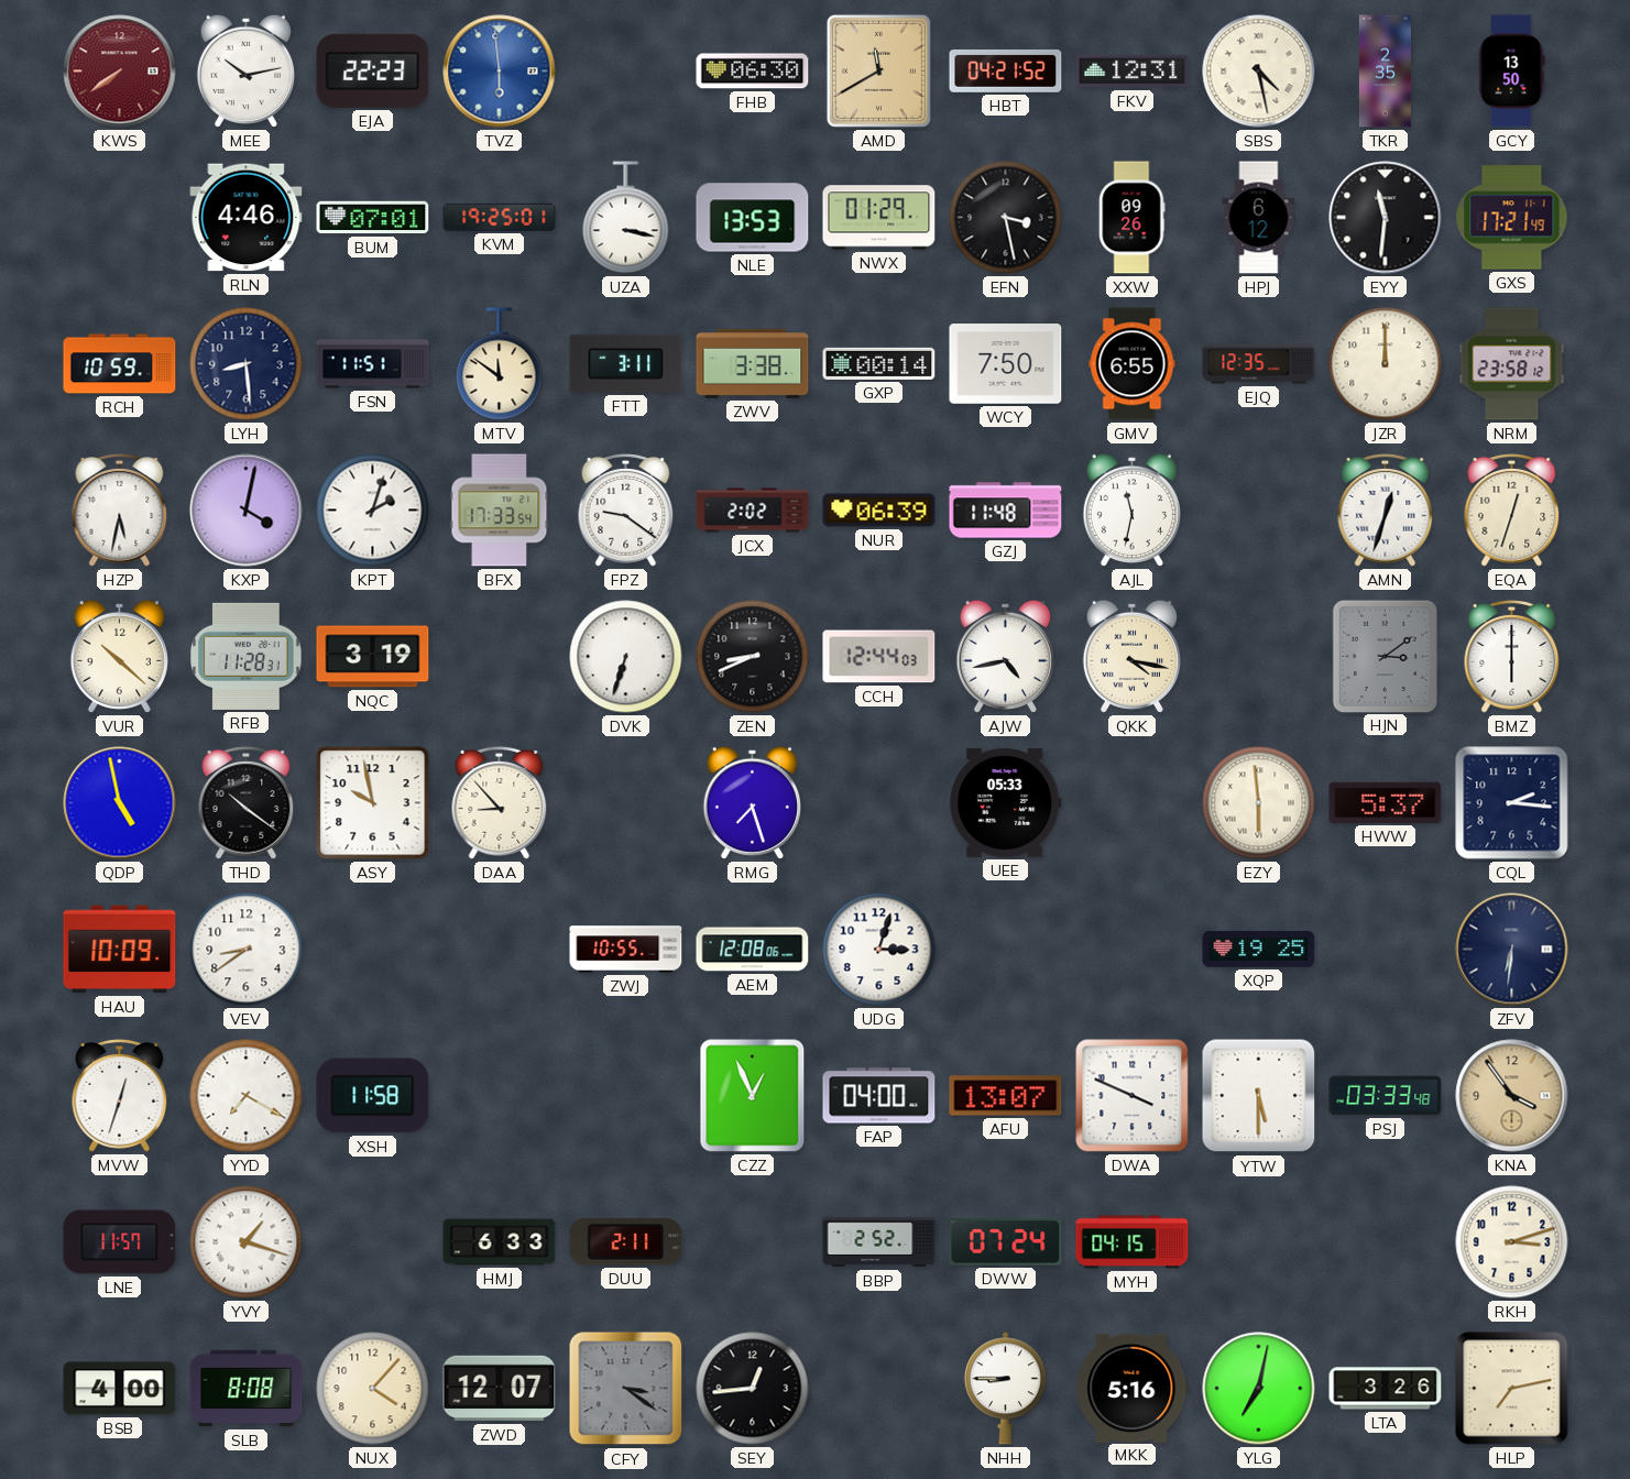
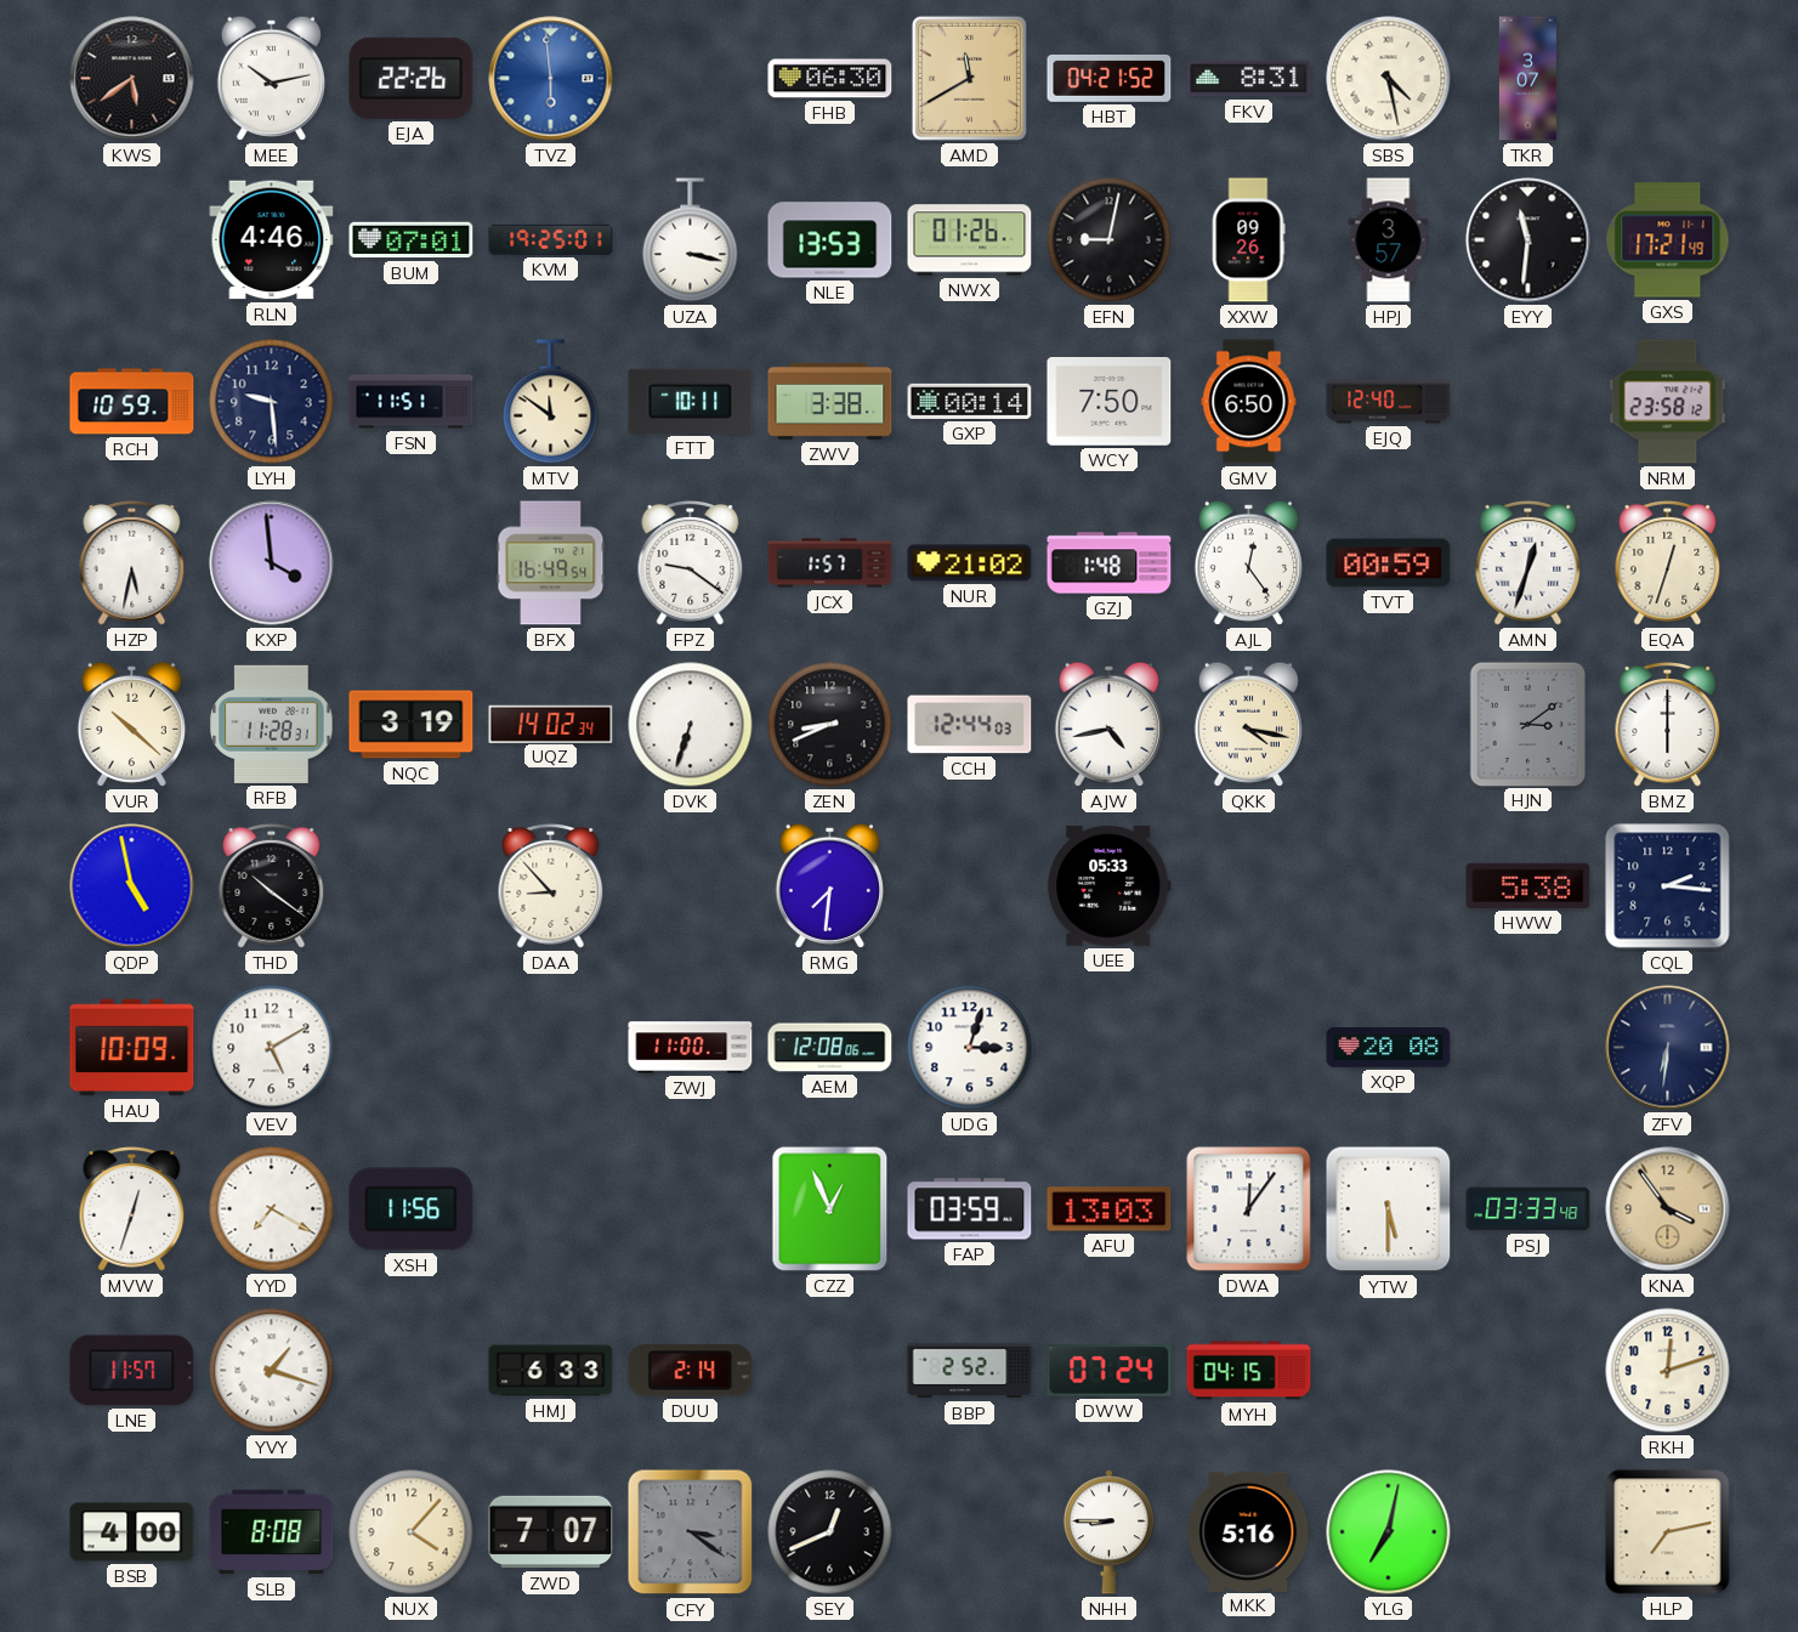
KWS: 7:39 -> 5:39
KWS dial: burgundy -> black
EJA: 22:23 -> 22:26
FKV: 12:31 -> 8:31
TKR: 2:35 -> 3:07
GCY: 13:50 -> none
NWX: 01:29 -> 01:26
EFN: 3:28 -> 9:02
HPJ: 6:12 -> 3:57
LYH: 8:29 -> 9:29
FTT: 3:11 -> 10:11
GMV: 6:55 -> 6:50
EJQ: 12:35 -> 12:40
JZR: 12:00 -> none
KXP: 4:02 -> 3:59
KPT: 2:03 -> none
BFX: 17:33 -> 16:49
JCX: 2:02 -> 1:57
NUR: 06:39 -> 21:02
GZJ: 11:48 -> 1:48
AJL: 11:32 -> 12:24
TVT: none -> 00:59
UQZ: none -> 14:02
ASY: 9:58 -> none
RMG: 7:27 -> 7:31
EZY: 5:59 -> none
HWW: 5:37 -> 5:38
VEV: 8:39 -> 5:10
ZWJ: 10:55 -> 11:00
XQP: 19:25 -> 20:08
XSH: 11:58 -> 11:56
FAP: 04:00 -> 03:59
AFU: 13:07 -> 13:03
DWA: 3:49 -> 12:06
DUU: 2:11 -> 2:14
RKH: 3:12 -> 12:12
ZWD: 12:07 -> 7:07
SEY: 12:44 -> 12:41
LTA: 3:26 -> none
